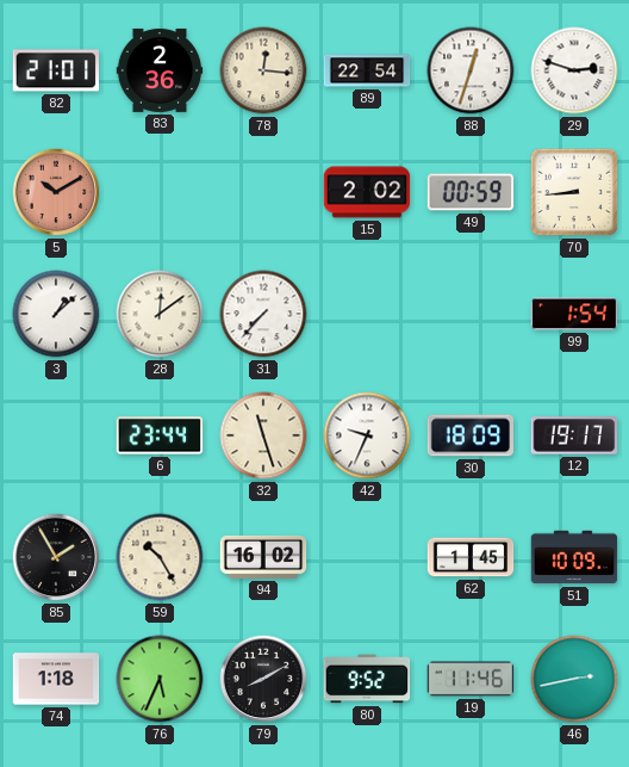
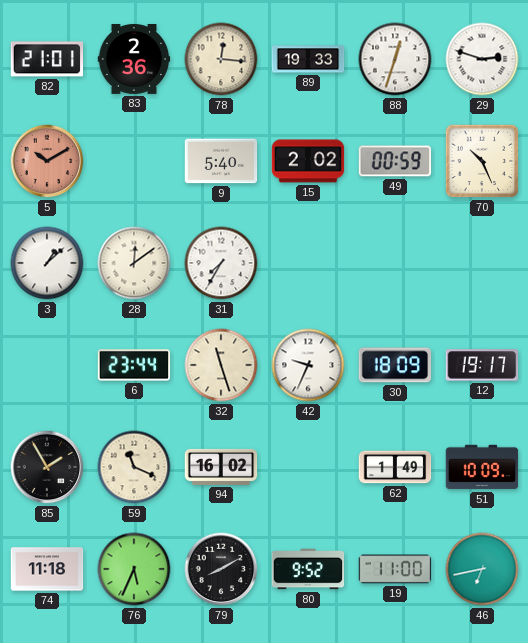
89: 22:54 -> 19:33
9: none -> 5:40
70: 8:44 -> 10:26
31: 7:37 -> 7:35
99: 1:54 -> none
59: 10:25 -> 11:19
62: 1:45 -> 1:49
74: 1:18 -> 11:18
19: 11:46 -> 11:00
46: 2:43 -> 6:43
